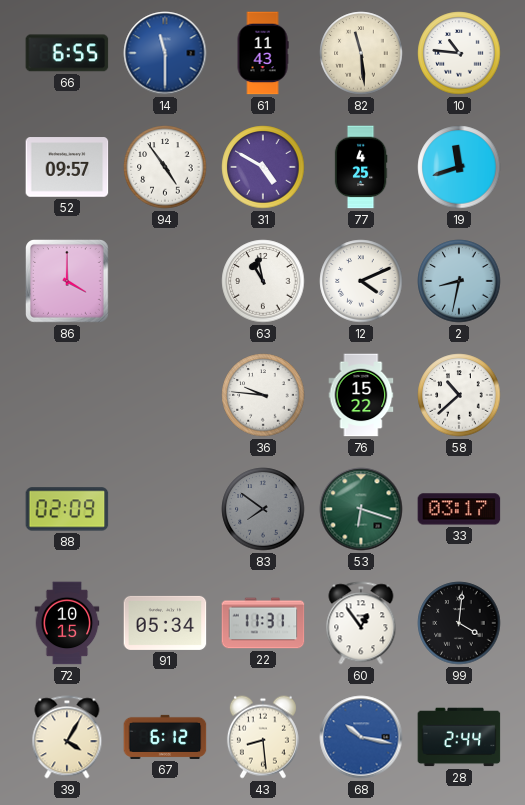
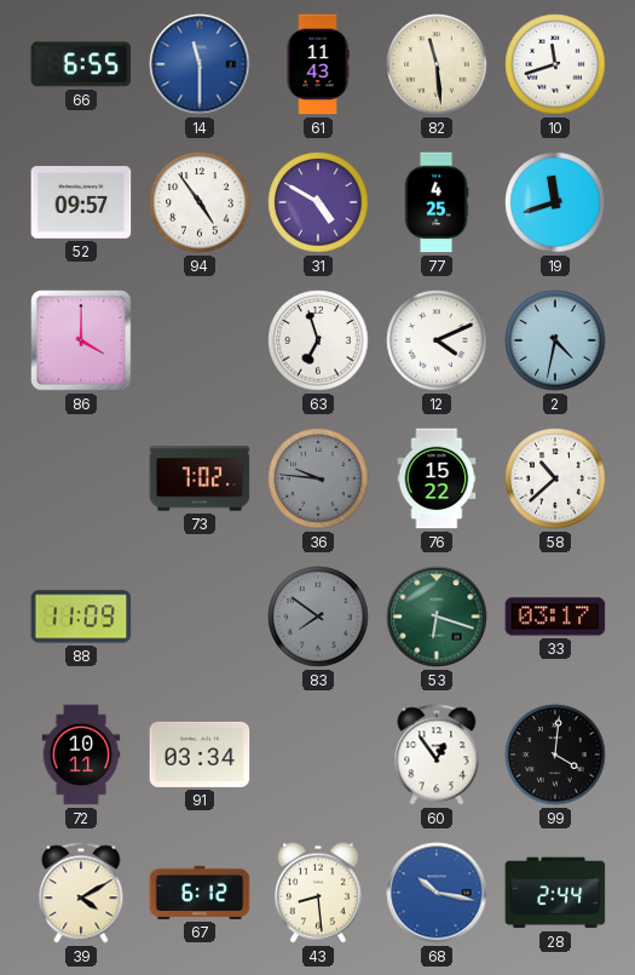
10: 10:46 -> 11:42
63: 10:58 -> 6:57
2: 8:32 -> 4:32
73: none -> 7:02
36 dial: white -> grey
88: 02:09 -> 11:09
72: 10:15 -> 10:11
91: 05:34 -> 03:34
22: 11:31 -> none
39: 4:05 -> 4:10
